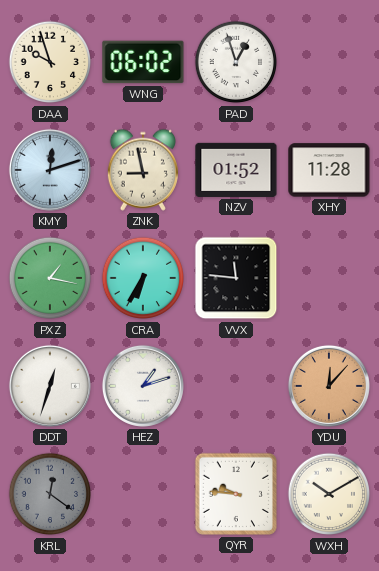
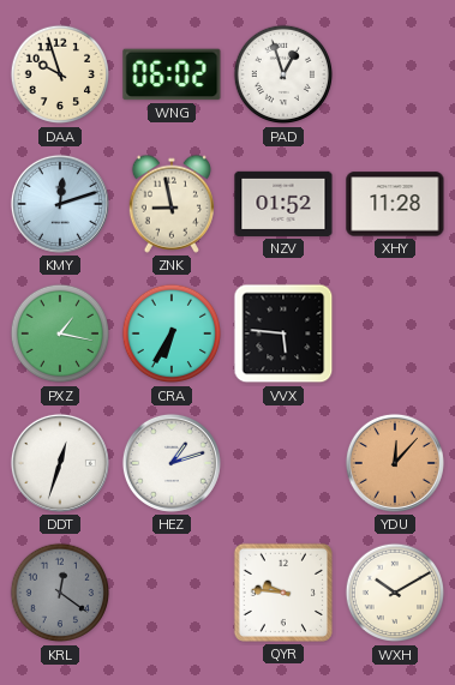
VVX: 11:46 -> 5:46
